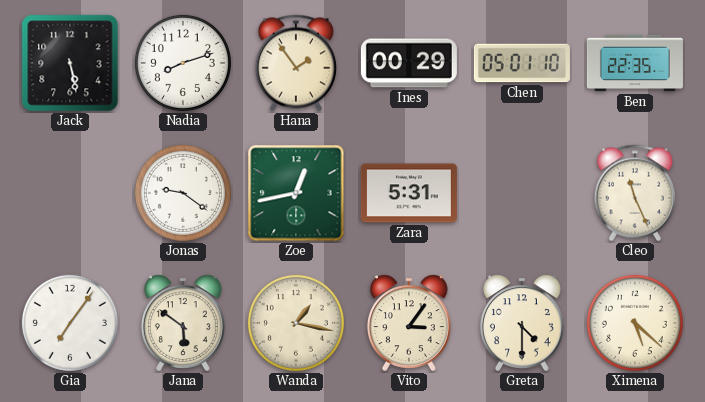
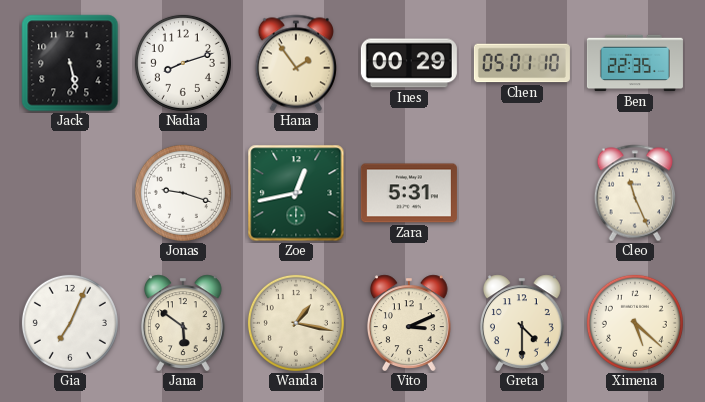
Jonas: 9:21 -> 9:18
Gia: 7:06 -> 7:04
Vito: 3:06 -> 3:11
